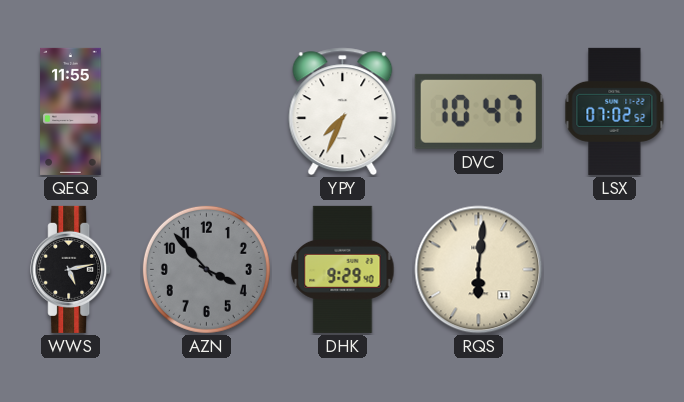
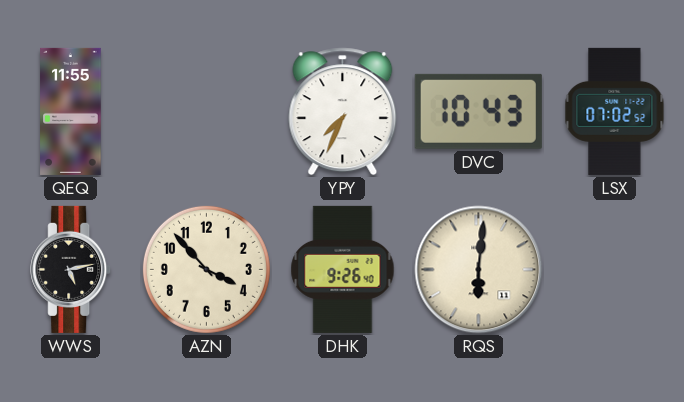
DVC: 10:47 -> 10:43
AZN dial: grey -> cream
DHK: 9:29 -> 9:26
